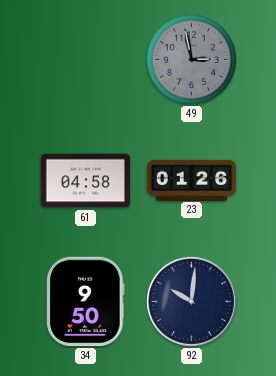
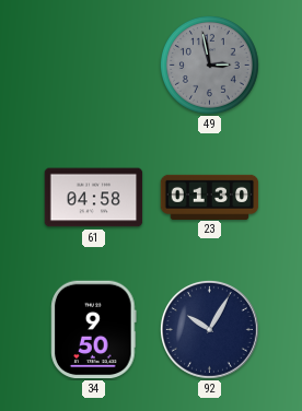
23: 01:26 -> 01:30
92: 10:01 -> 10:05
